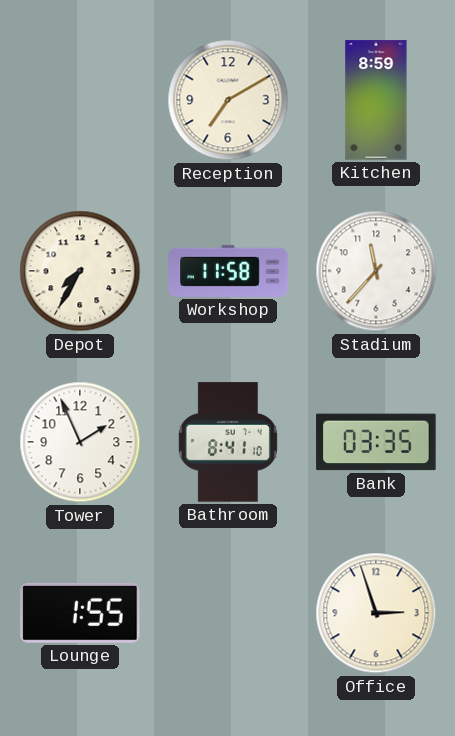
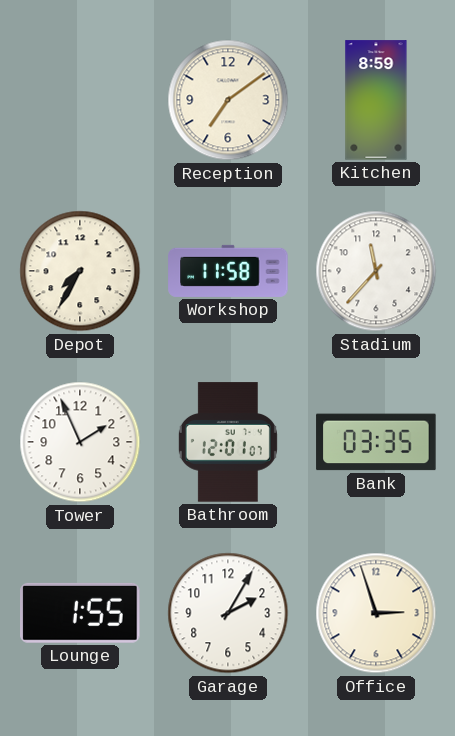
Reception: 7:10 -> 7:09
Bathroom: 8:41 -> 12:01
Garage: none -> 2:05
